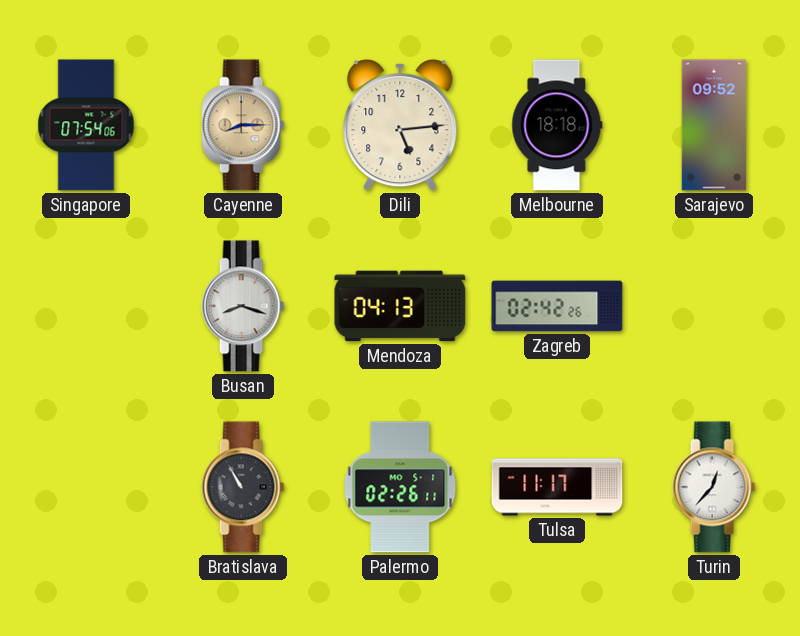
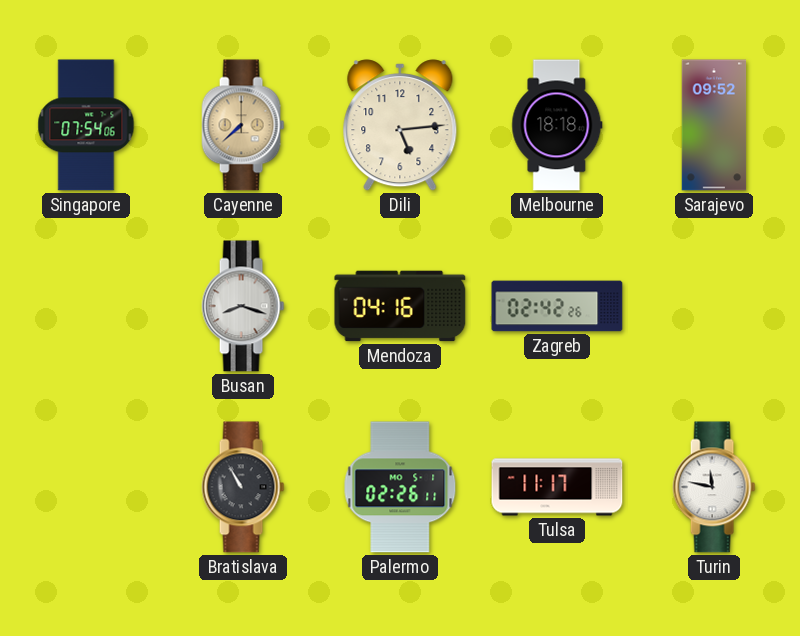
Cayenne: 8:15 -> 7:38
Mendoza: 04:13 -> 04:16
Turin: 12:37 -> 11:47
